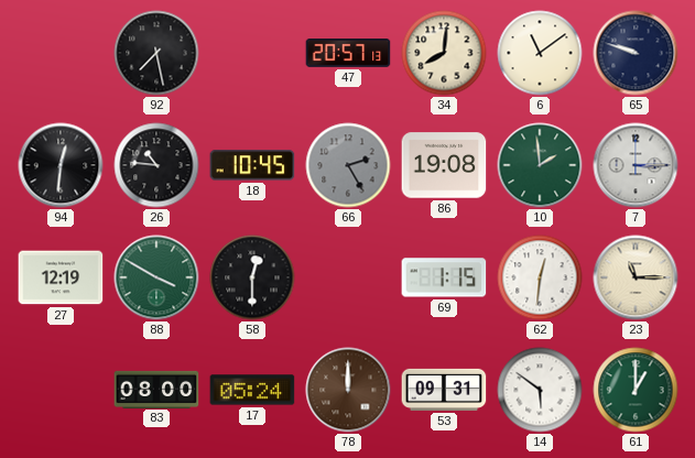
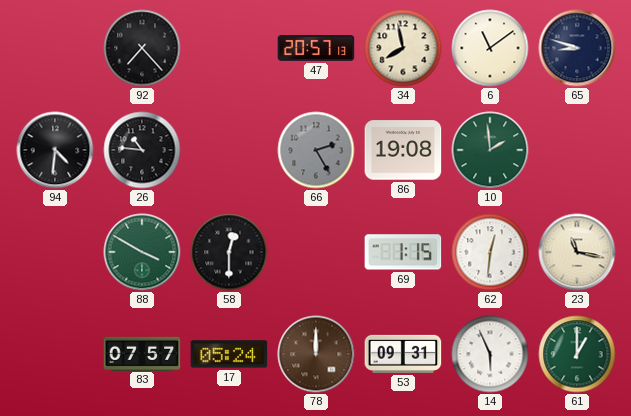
92: 7:28 -> 7:23
34: 8:01 -> 7:58
65: 9:48 -> 8:48
94: 12:31 -> 4:31
18: 10:45 -> none
7: 3:15 -> none
27: 12:19 -> none
23: 11:15 -> 11:17
83: 08:00 -> 07:57
14: 5:51 -> 5:56
